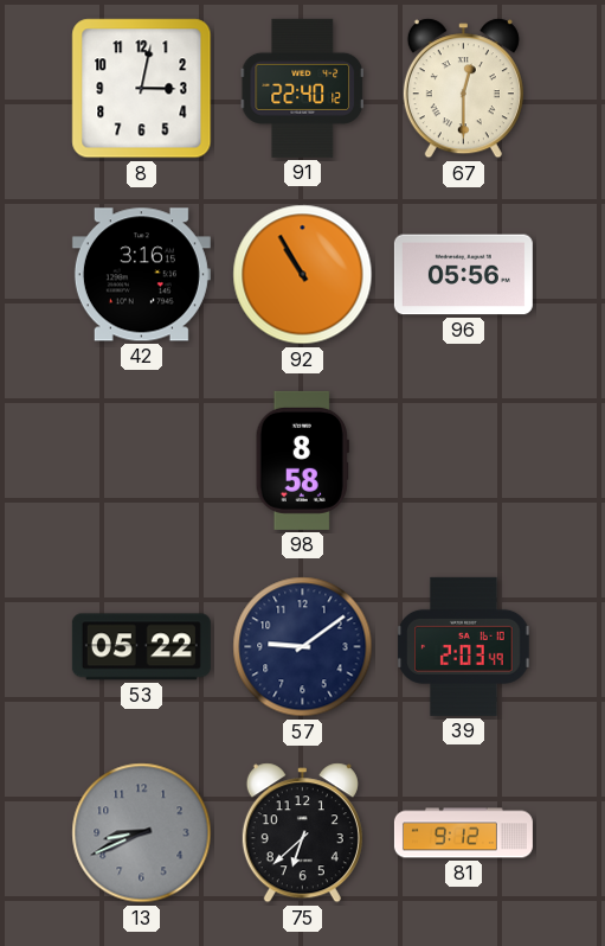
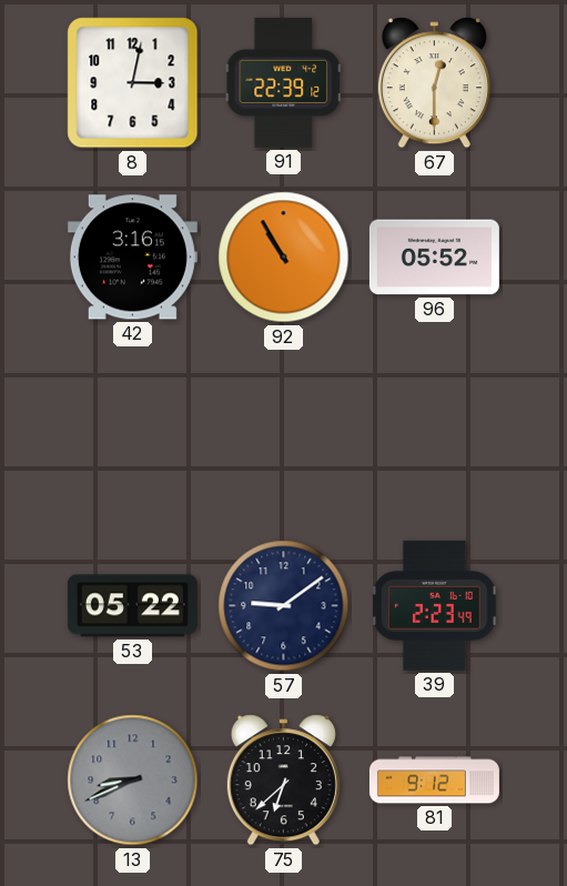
91: 22:40 -> 22:39
96: 05:56 -> 05:52
98: 8:58 -> none
39: 2:03 -> 2:23
